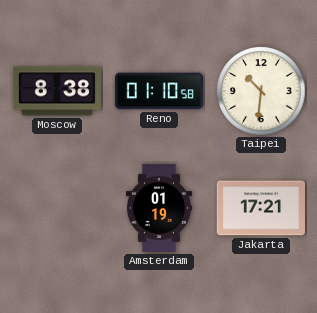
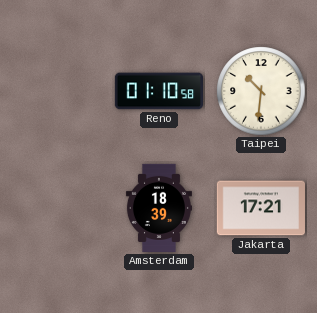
Moscow: 8:38 -> none
Amsterdam: 01:19 -> 18:39
